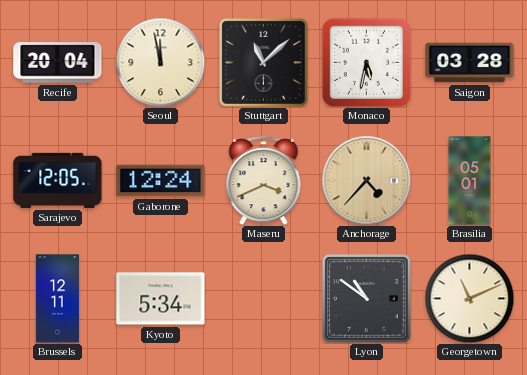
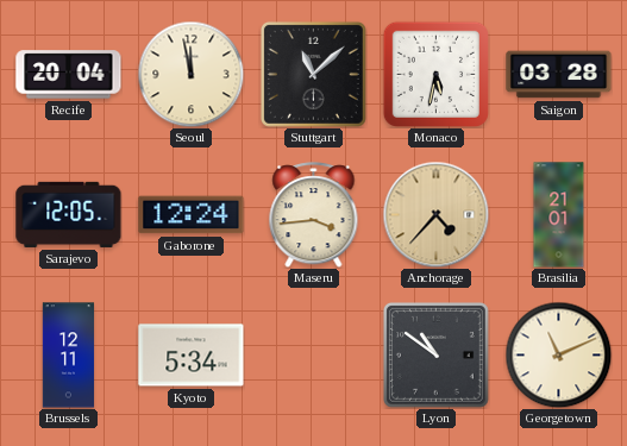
Maseru: 3:41 -> 3:44
Brasilia: 05:01 -> 21:01
